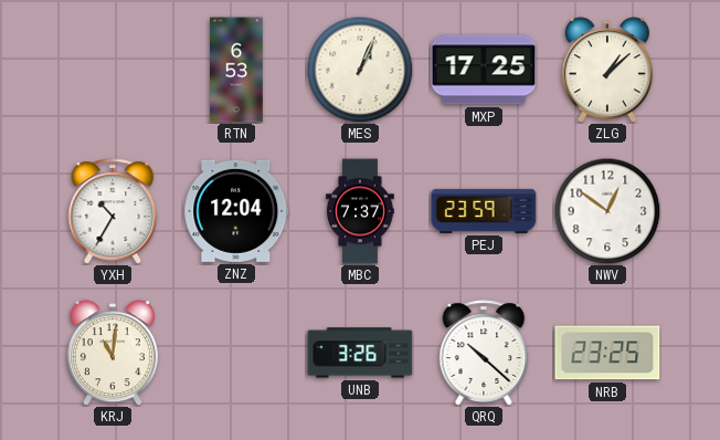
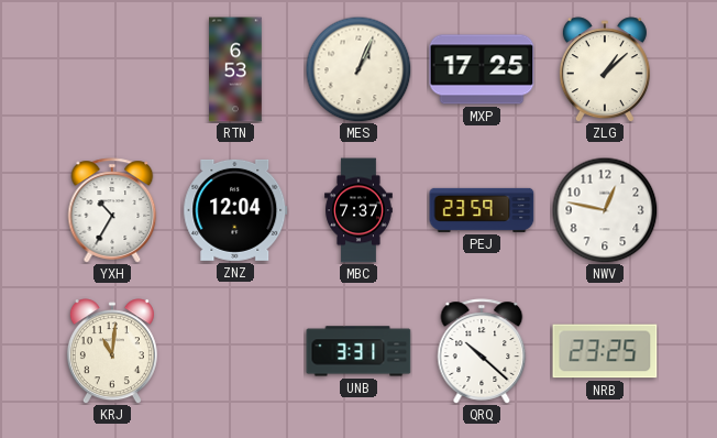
NWV: 12:51 -> 12:47
UNB: 3:26 -> 3:31
